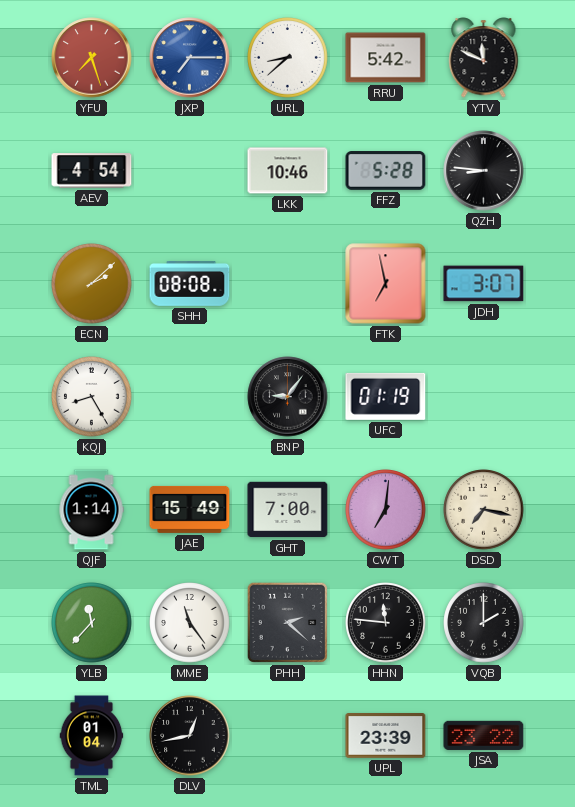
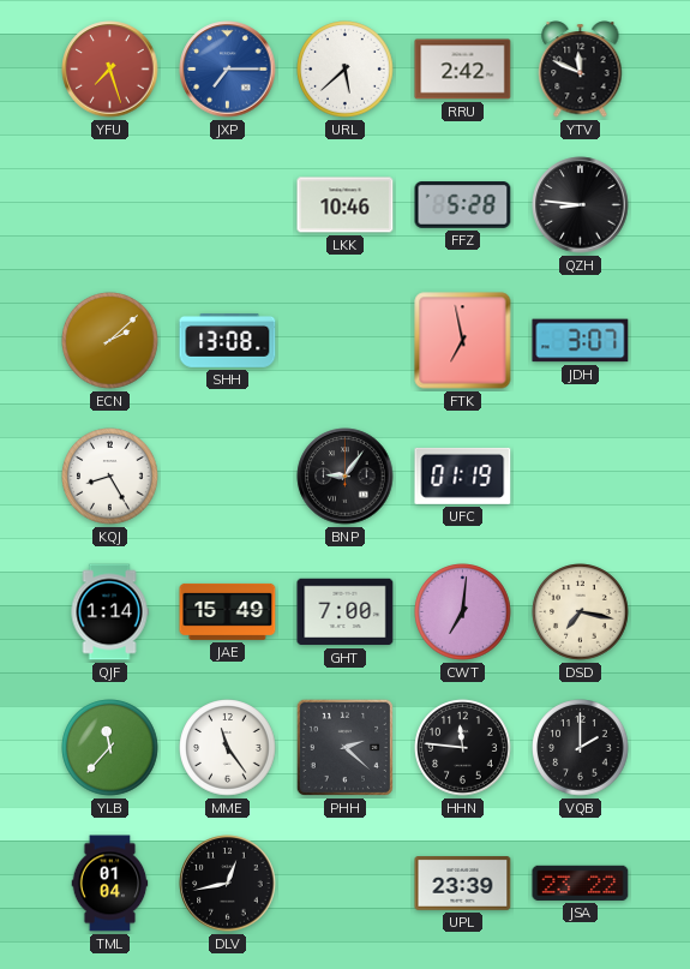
URL: 8:38 -> 5:38
RRU: 5:42 -> 2:42
AEV: 4:54 -> none
SHH: 08:08 -> 13:08
